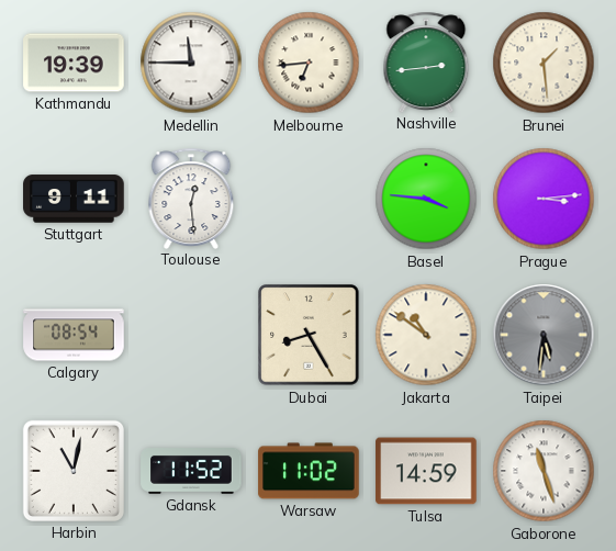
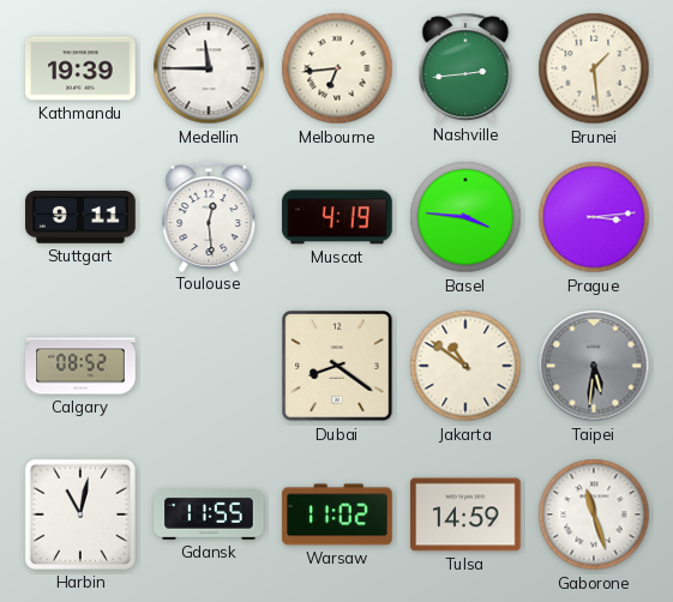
Muscat: none -> 4:19
Calgary: 08:54 -> 08:52
Dubai: 8:25 -> 8:21
Gdansk: 11:52 -> 11:55
